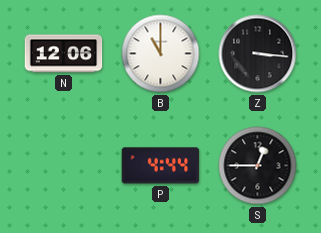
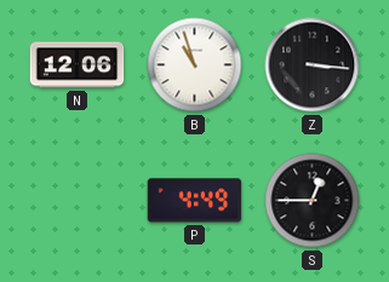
B: 11:00 -> 10:57
P: 4:44 -> 4:49
